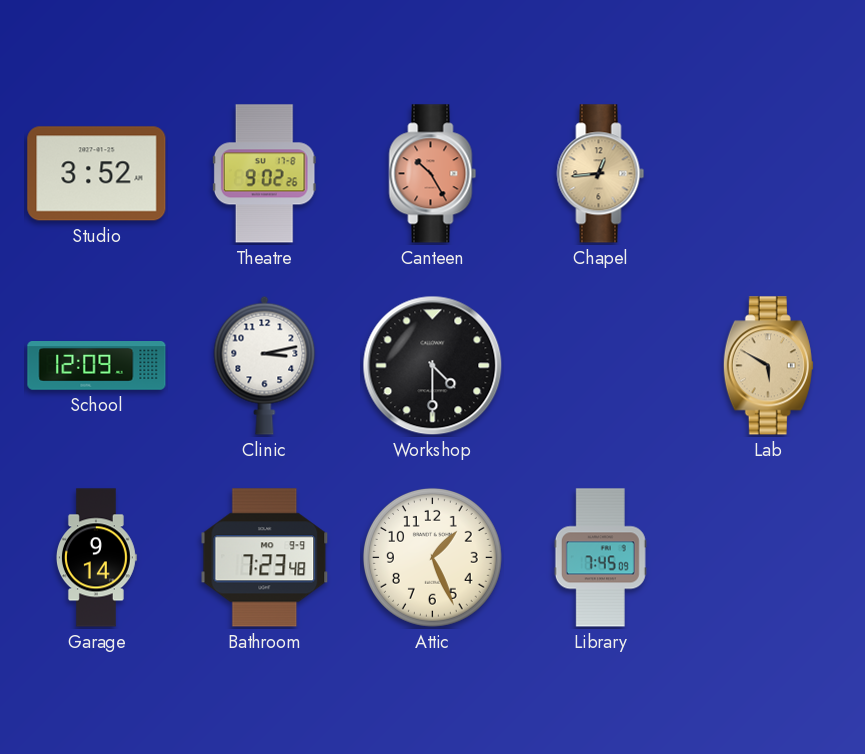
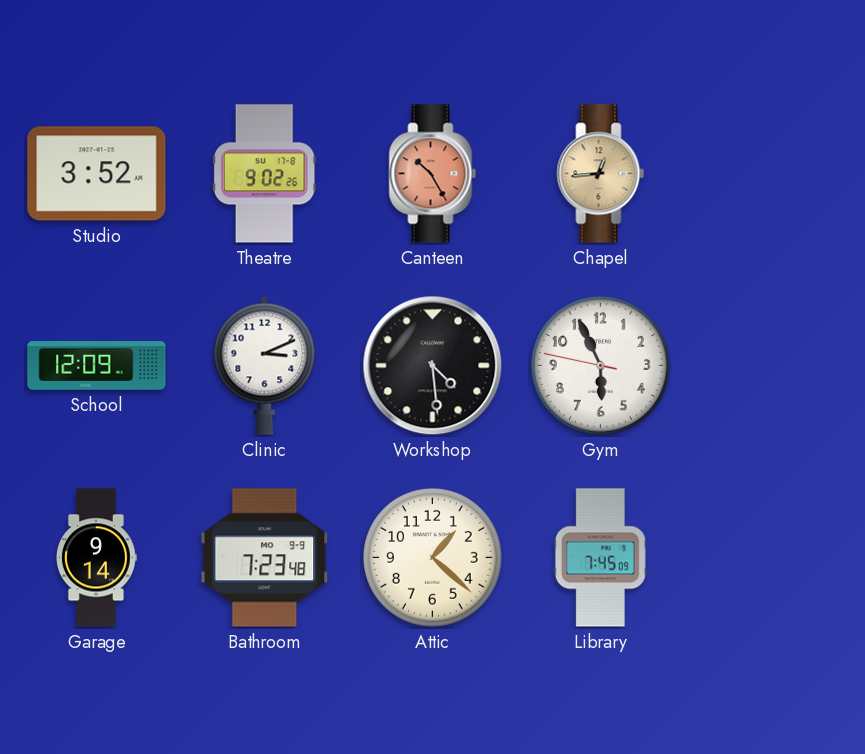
Clinic: 3:13 -> 3:11
Workshop: 4:30 -> 4:29
Gym: none -> 5:55
Lab: 5:50 -> none
Attic: 1:26 -> 1:22
